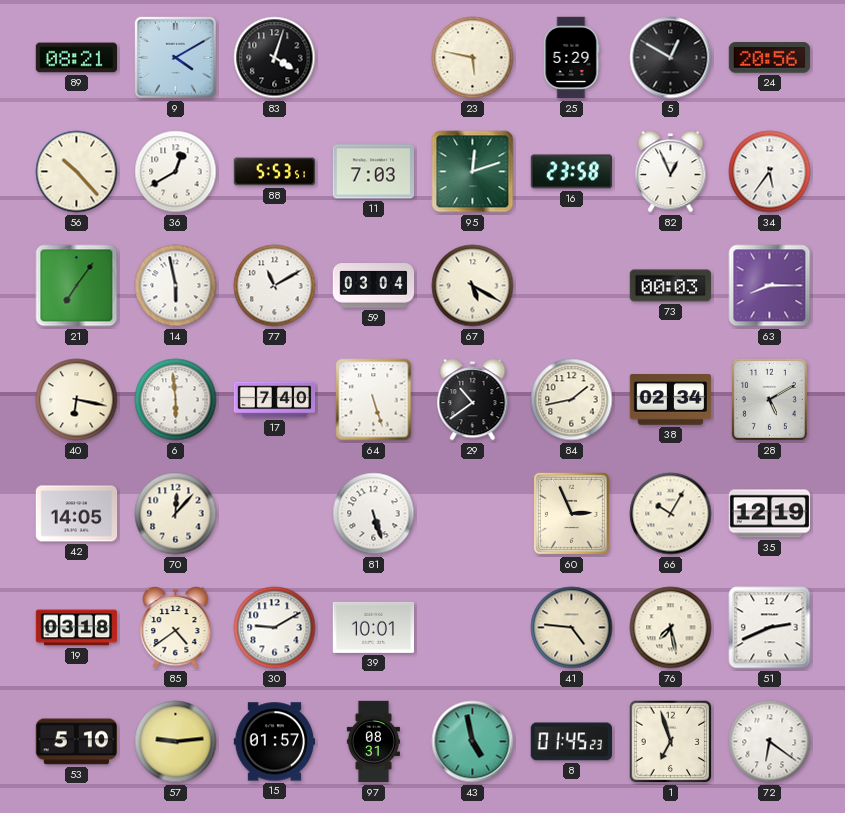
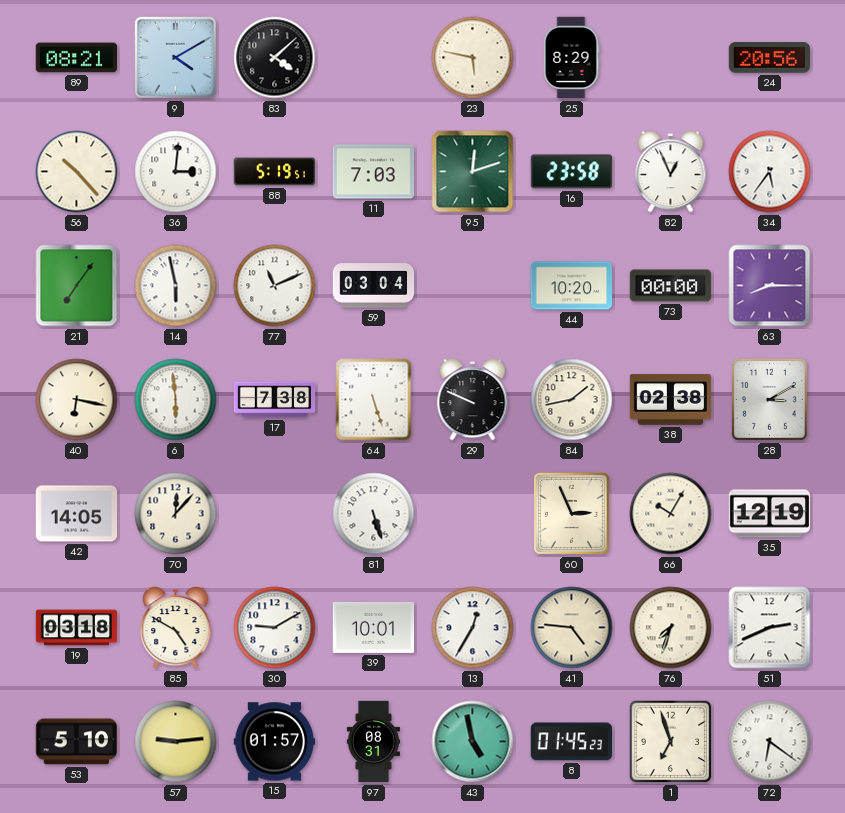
83: 4:03 -> 4:08
25: 5:29 -> 8:29
5: 12:50 -> none
36: 12:40 -> 3:01
88: 5:53 -> 5:19
77: 11:10 -> 11:11
67: 5:20 -> none
44: none -> 10:20
73: 00:03 -> 00:00
17: 7:40 -> 7:38
29: 10:39 -> 9:49
38: 02:34 -> 02:38
28: 5:10 -> 3:10
85: 4:39 -> 4:50
13: none -> 12:35
76: 7:28 -> 7:33
